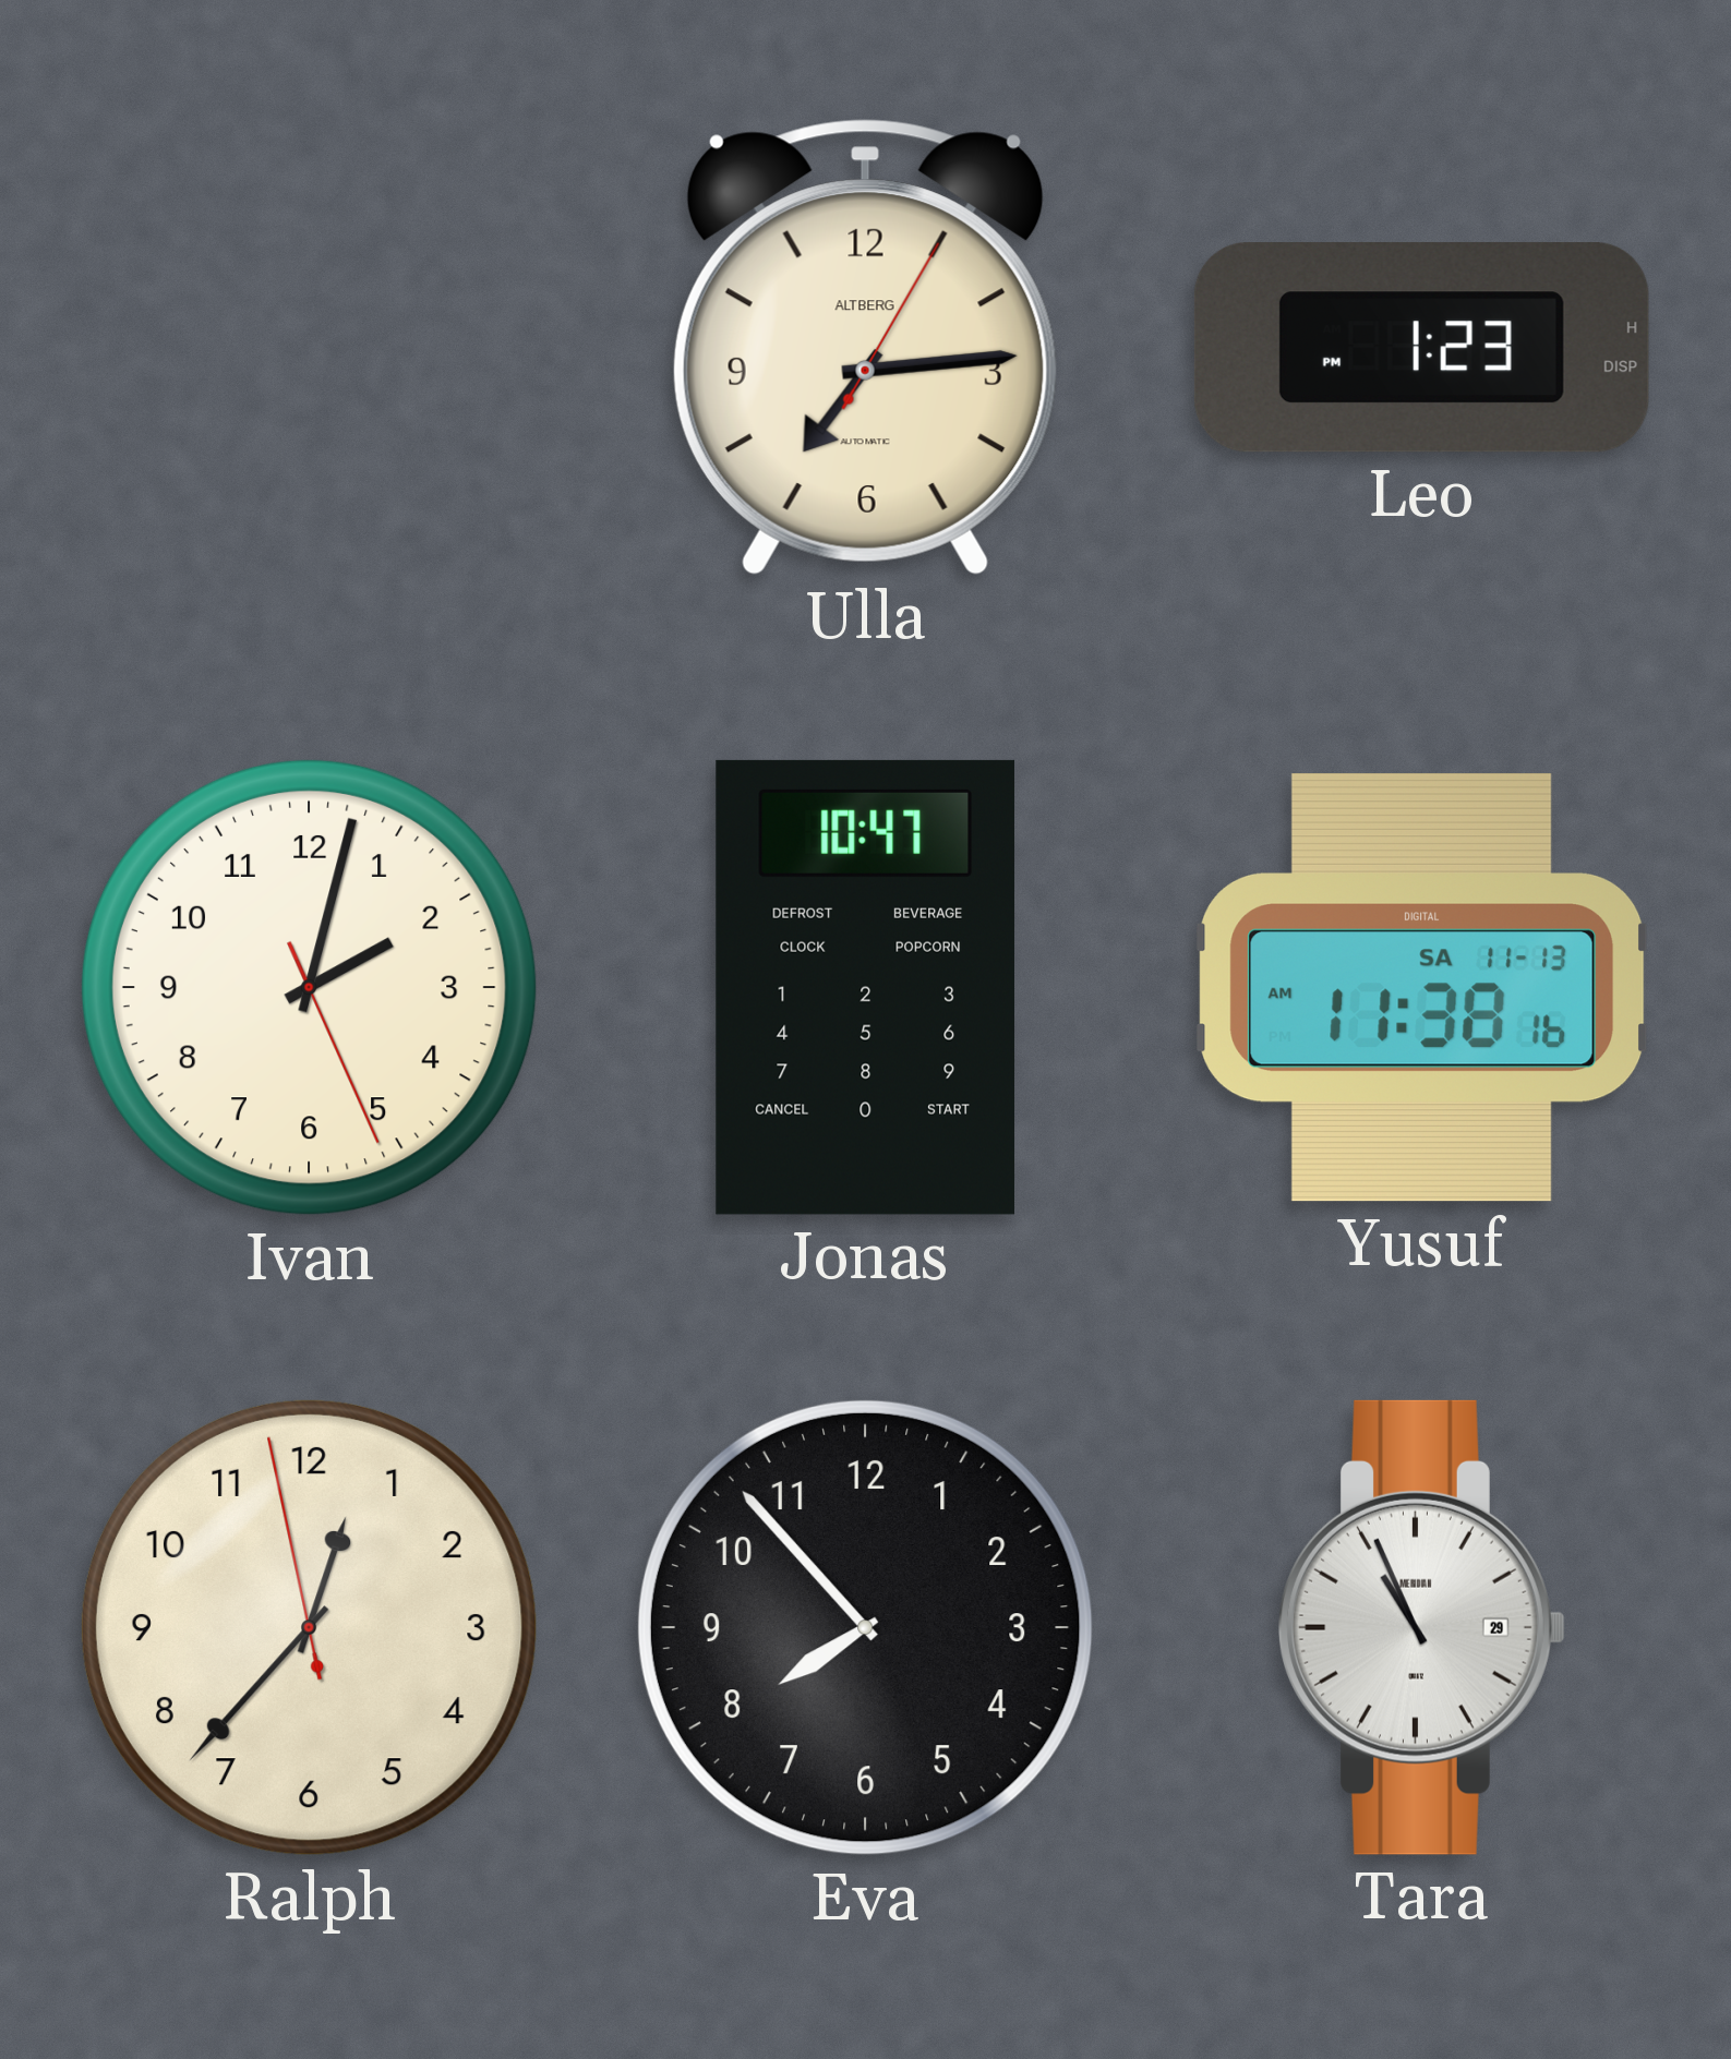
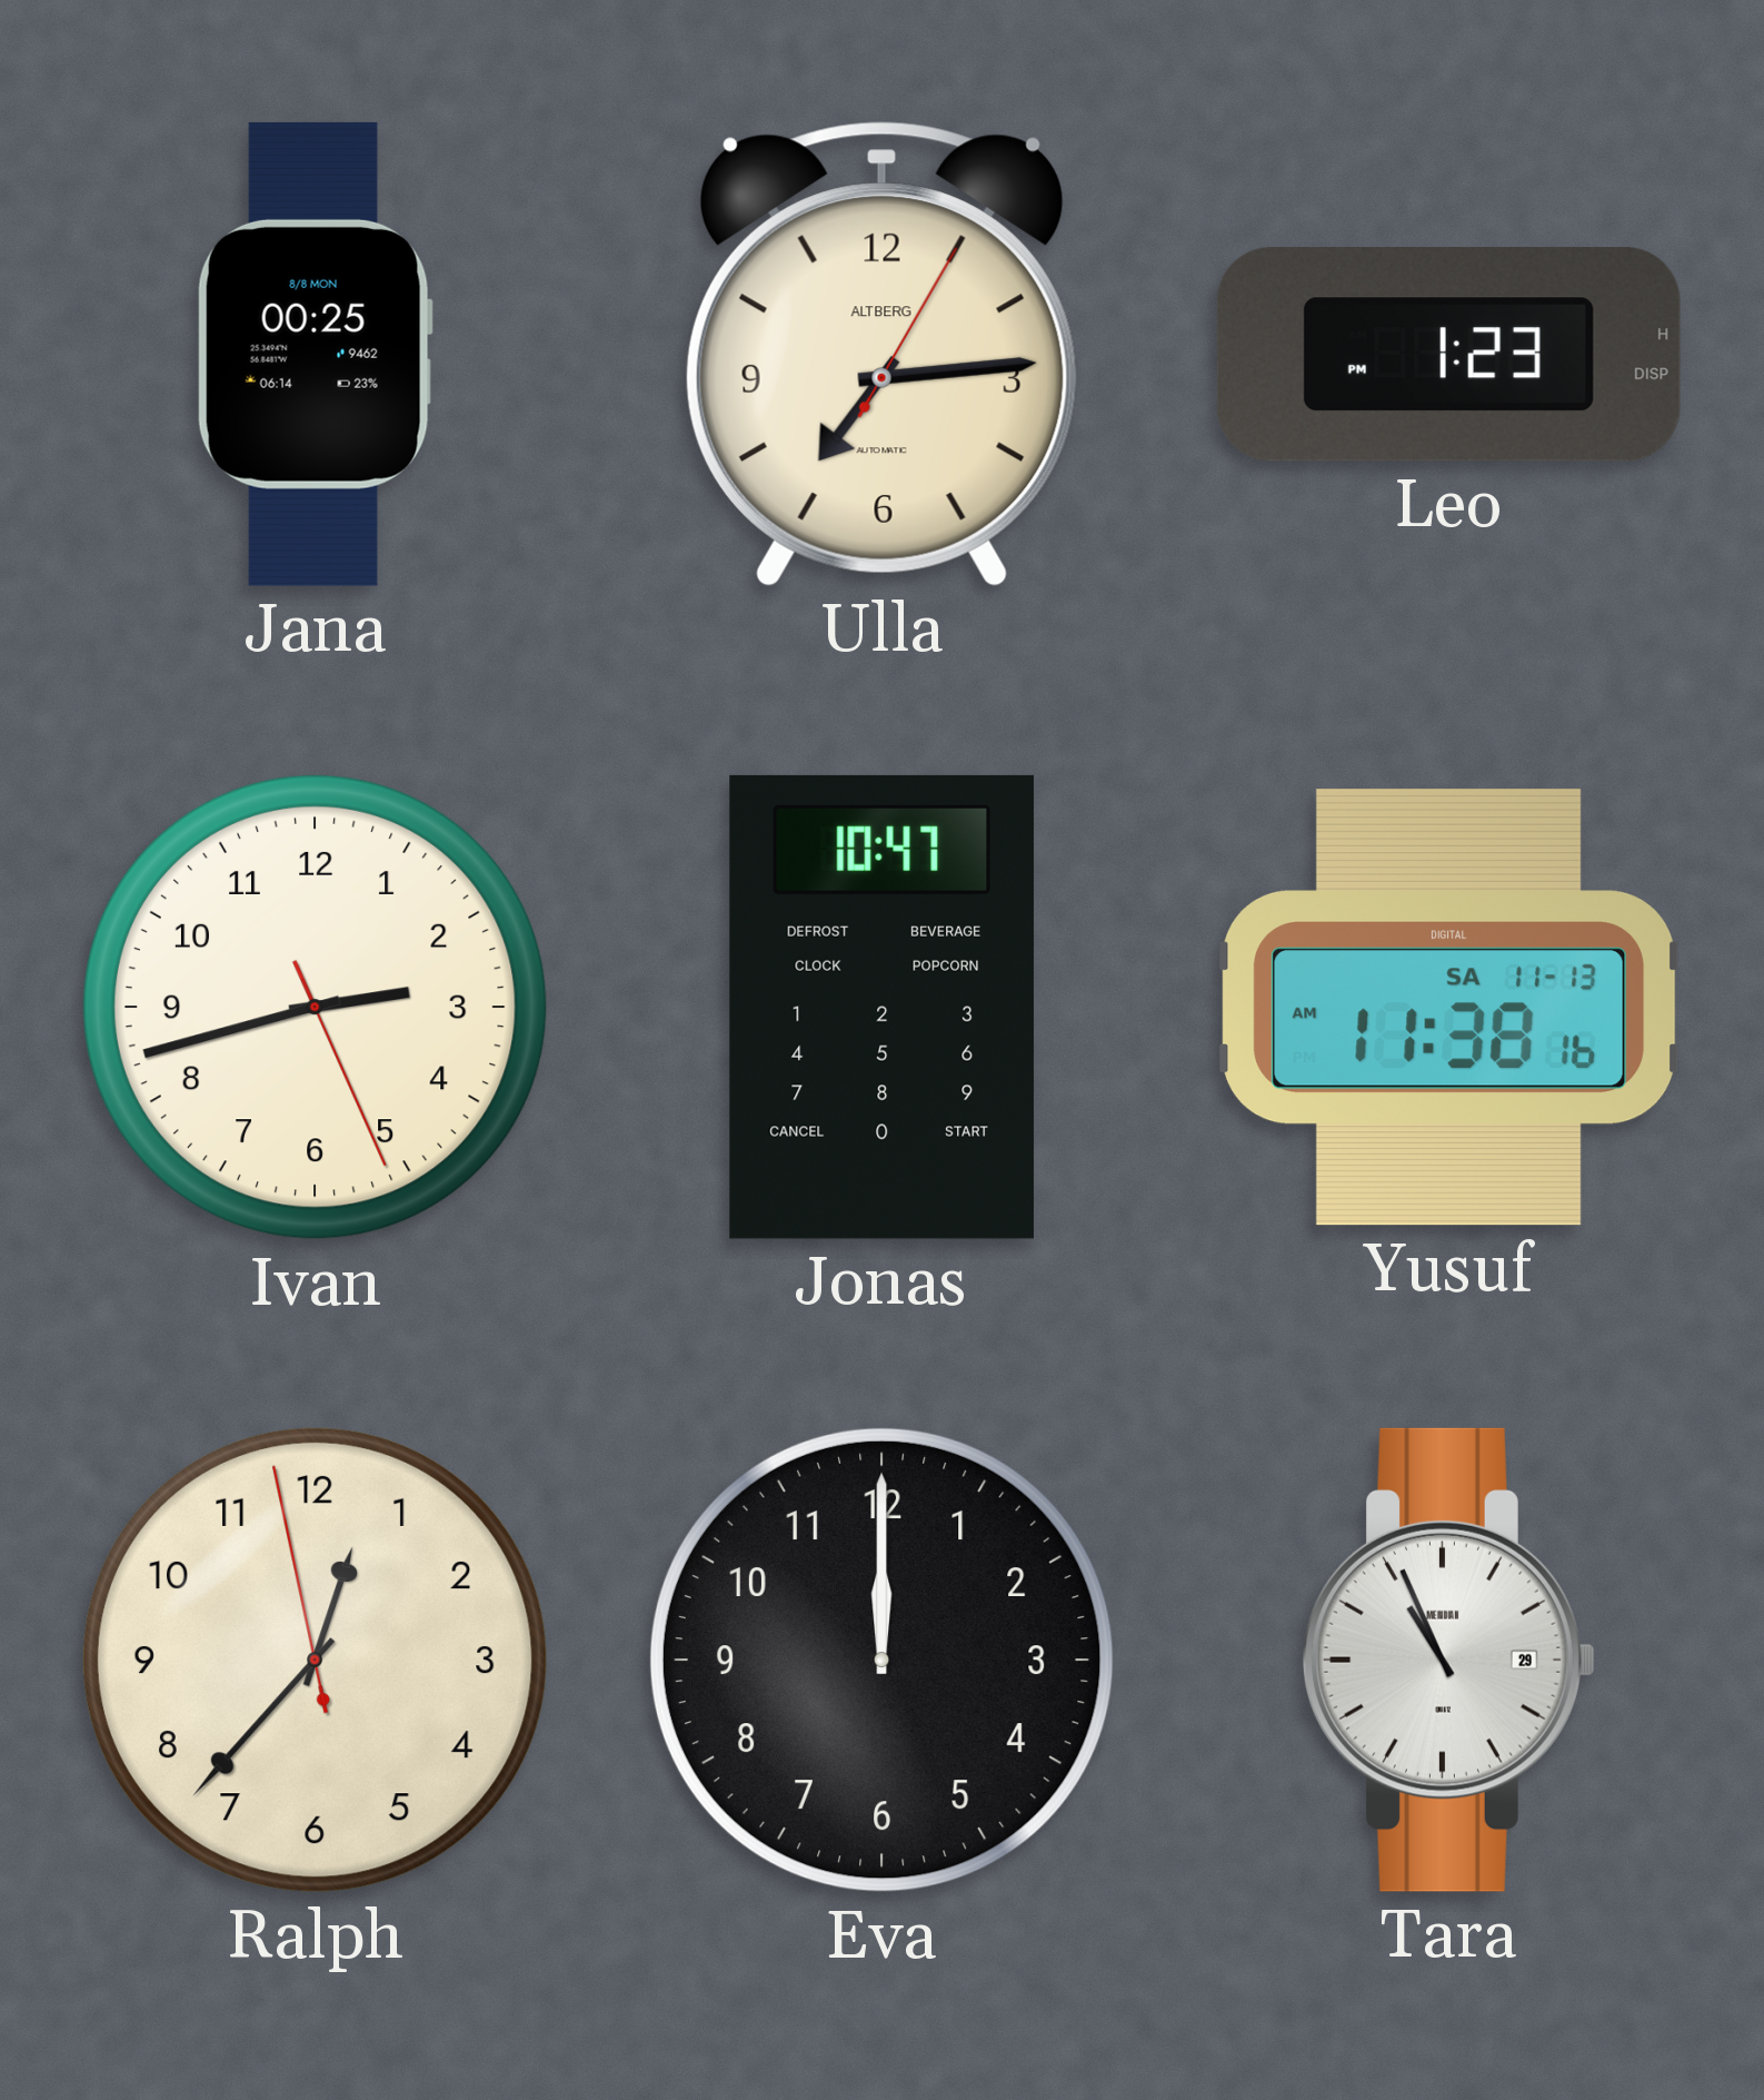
Jana: none -> 00:25
Ivan: 2:02 -> 2:42
Eva: 7:53 -> 12:00
